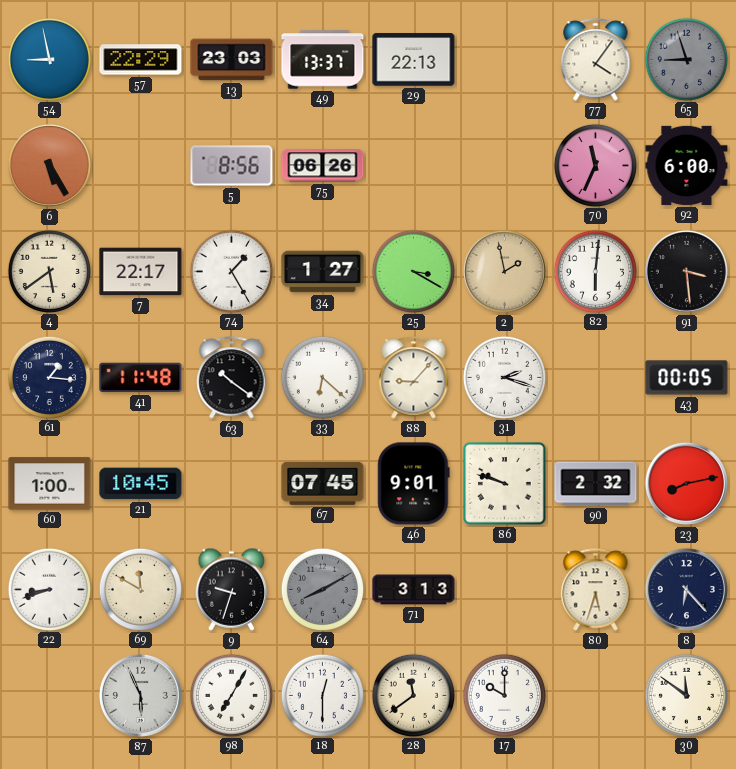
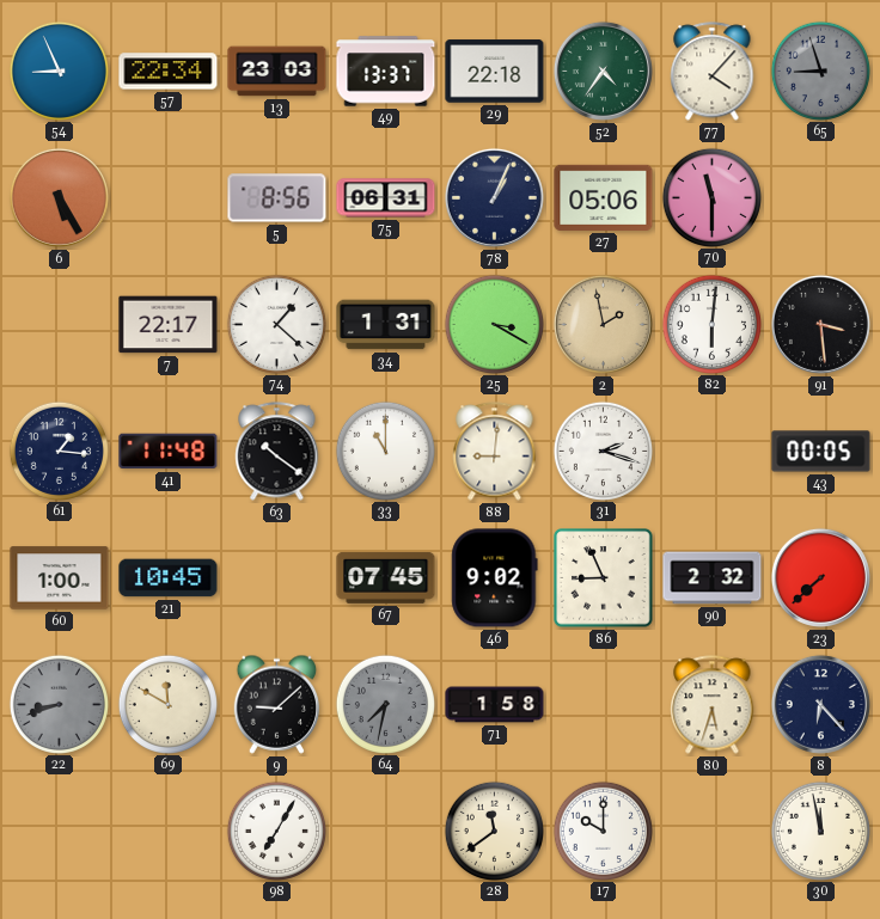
54: 8:58 -> 8:56
57: 22:29 -> 22:34
29: 22:13 -> 22:18
52: none -> 4:36
77: 4:06 -> 4:07
75: 06:26 -> 06:31
78: none -> 1:04
27: none -> 05:06
70: 11:34 -> 11:30
92: 6:00 -> none
4: 5:39 -> none
74: 1:25 -> 1:22
34: 1:27 -> 1:31
33: 6:22 -> 11:00
88: 9:07 -> 9:01
46: 9:01 -> 9:02
86: 9:48 -> 8:56
23: 8:13 -> 7:38
22 dial: white -> grey
9: 9:33 -> 9:08
64: 8:10 -> 7:32
71: 3:13 -> 1:58
87: 5:56 -> none
18: 12:30 -> none
30: 11:51 -> 11:58
